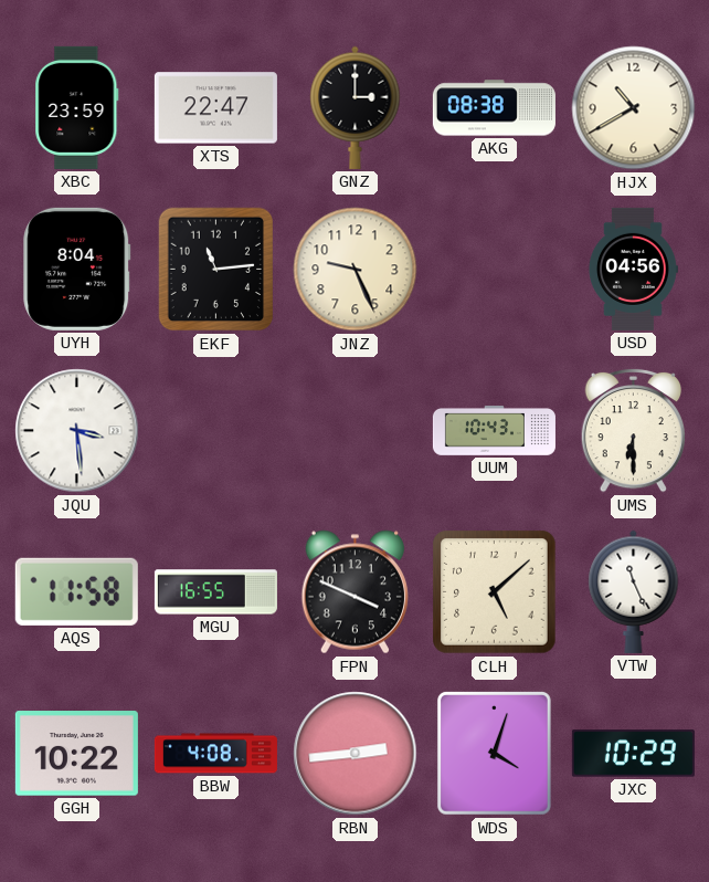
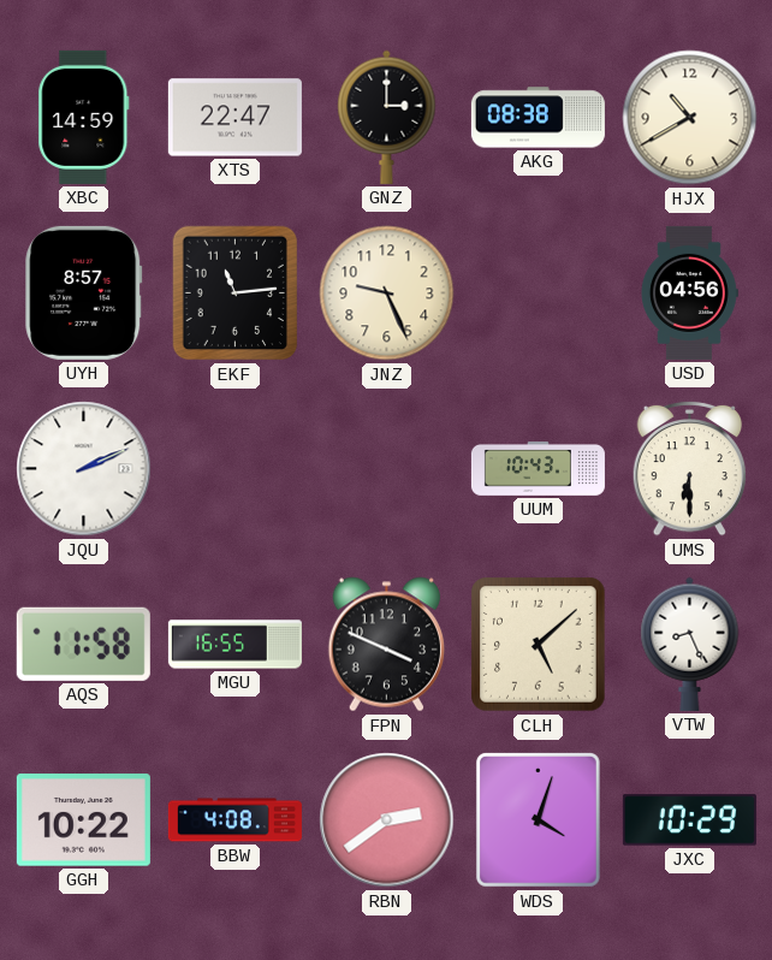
XBC: 23:59 -> 14:59
UYH: 8:04 -> 8:57
JQU: 3:29 -> 2:11
VTW: 11:26 -> 8:26
RBN: 2:44 -> 2:39
